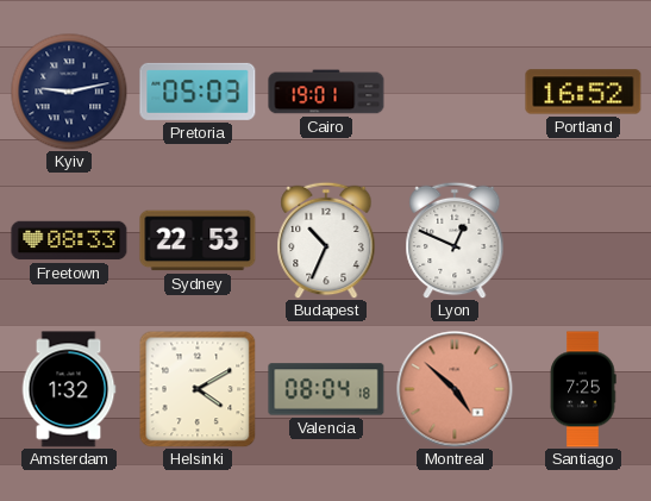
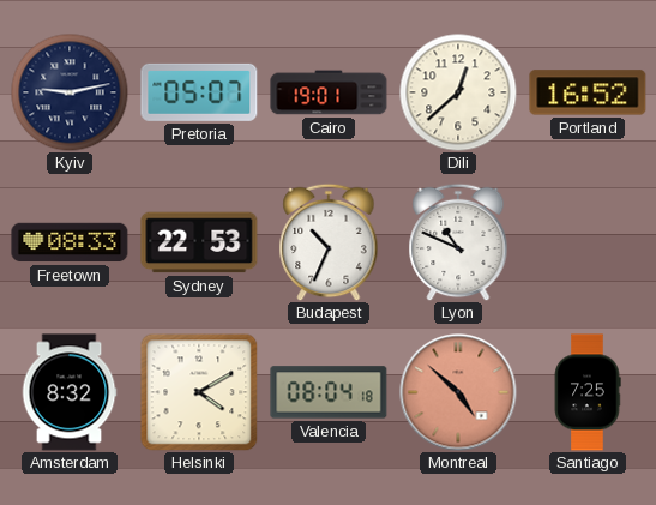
Pretoria: 05:03 -> 05:07
Dili: none -> 12:38
Lyon: 12:49 -> 10:49
Amsterdam: 1:32 -> 8:32
